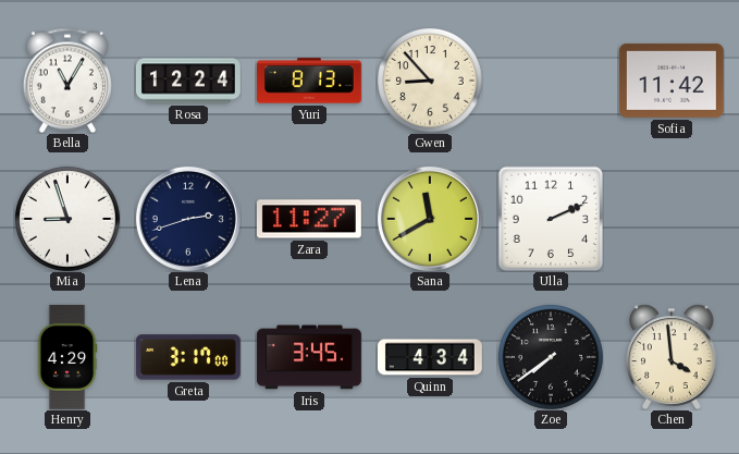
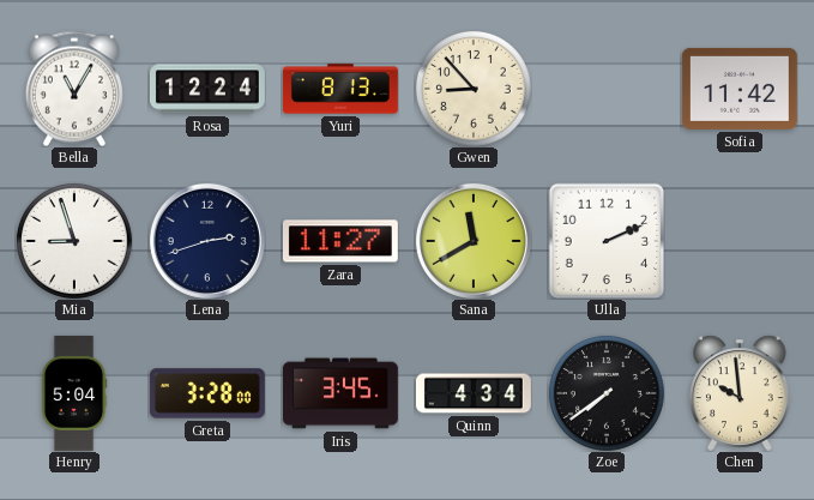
Henry: 4:29 -> 5:04
Greta: 3:17 -> 3:28
Chen: 3:59 -> 9:59
